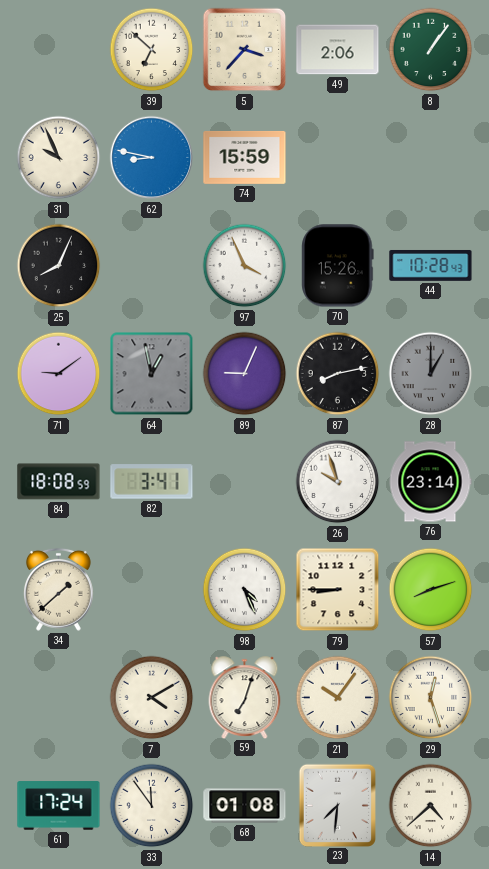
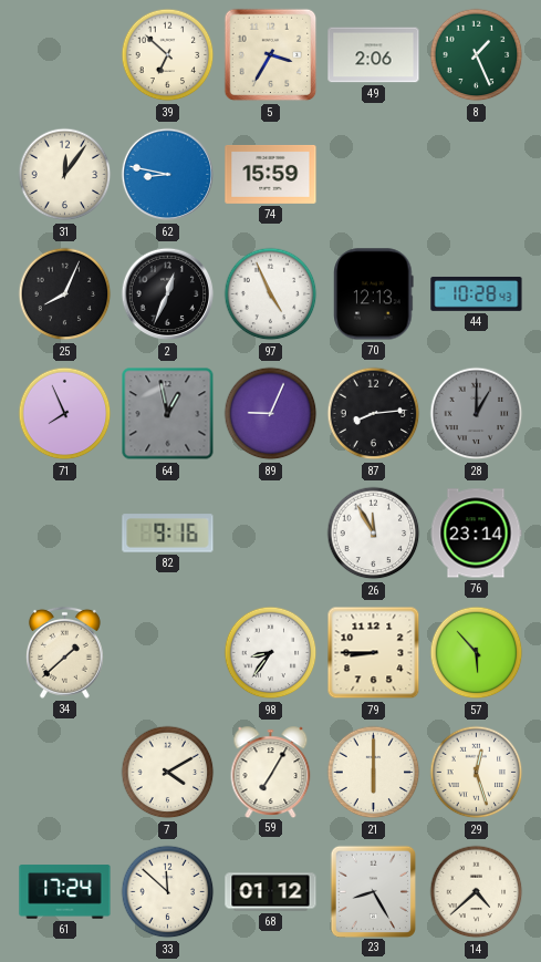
5: 3:37 -> 3:35
8: 1:06 -> 1:26
31: 9:56 -> 12:06
2: none -> 12:34
97: 3:56 -> 4:56
70: 15:26 -> 12:13
71: 9:09 -> 7:56
87: 8:13 -> 8:14
84: 18:08 -> none
82: 3:41 -> 9:16
26: 9:57 -> 11:55
98: 4:26 -> 8:36
57: 8:12 -> 5:53
59: 7:03 -> 7:05
21: 10:06 -> 6:00
33: 11:54 -> 11:52
68: 01:08 -> 01:12
23: 7:31 -> 8:25
